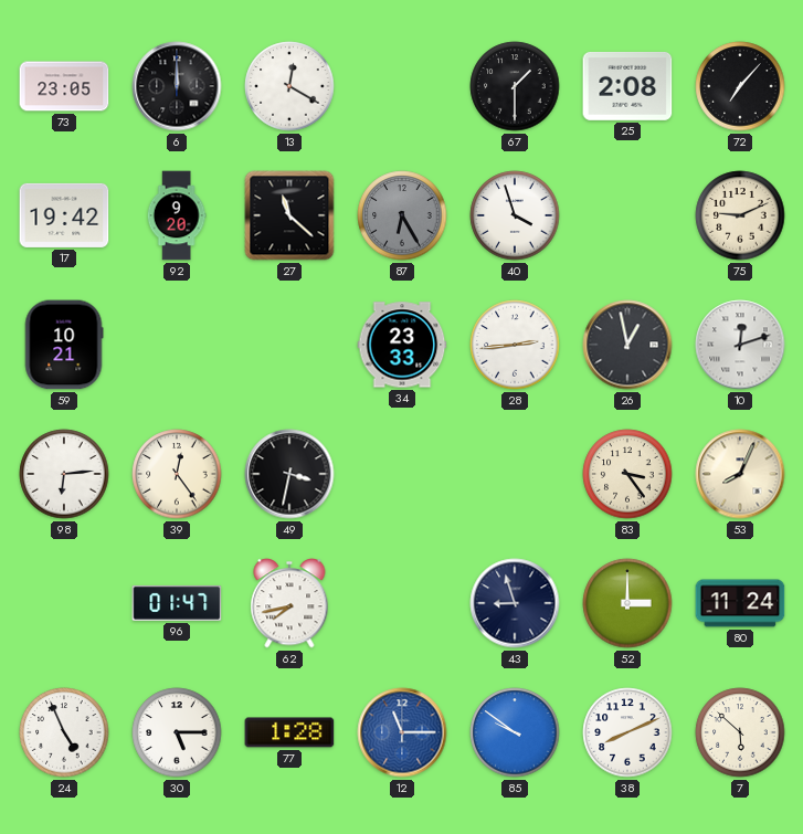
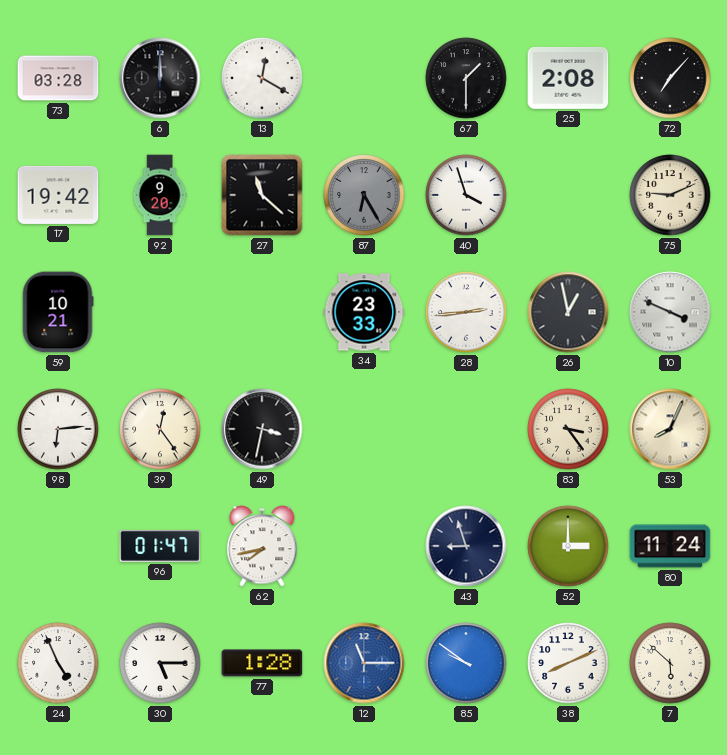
73: 23:05 -> 03:28
10: 12:12 -> 3:49
